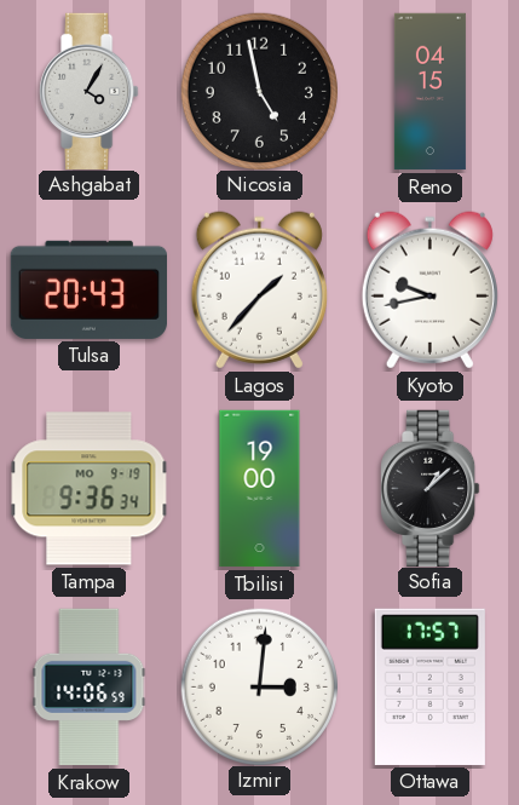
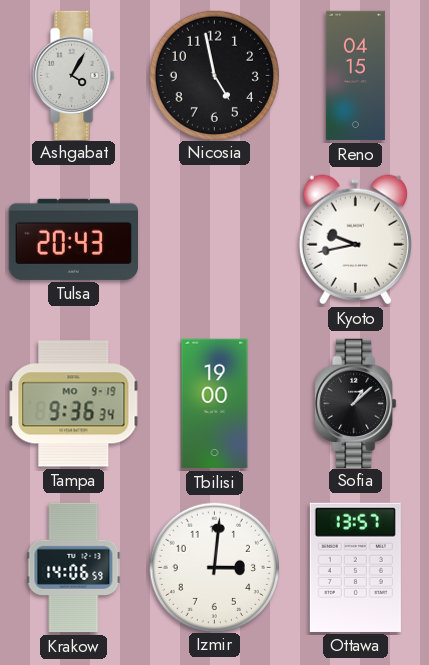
Lagos: 1:37 -> none
Ottawa: 17:57 -> 13:57
